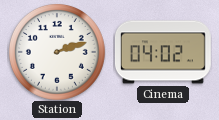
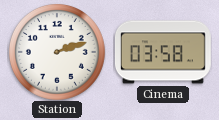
Cinema: 04:02 -> 03:58
